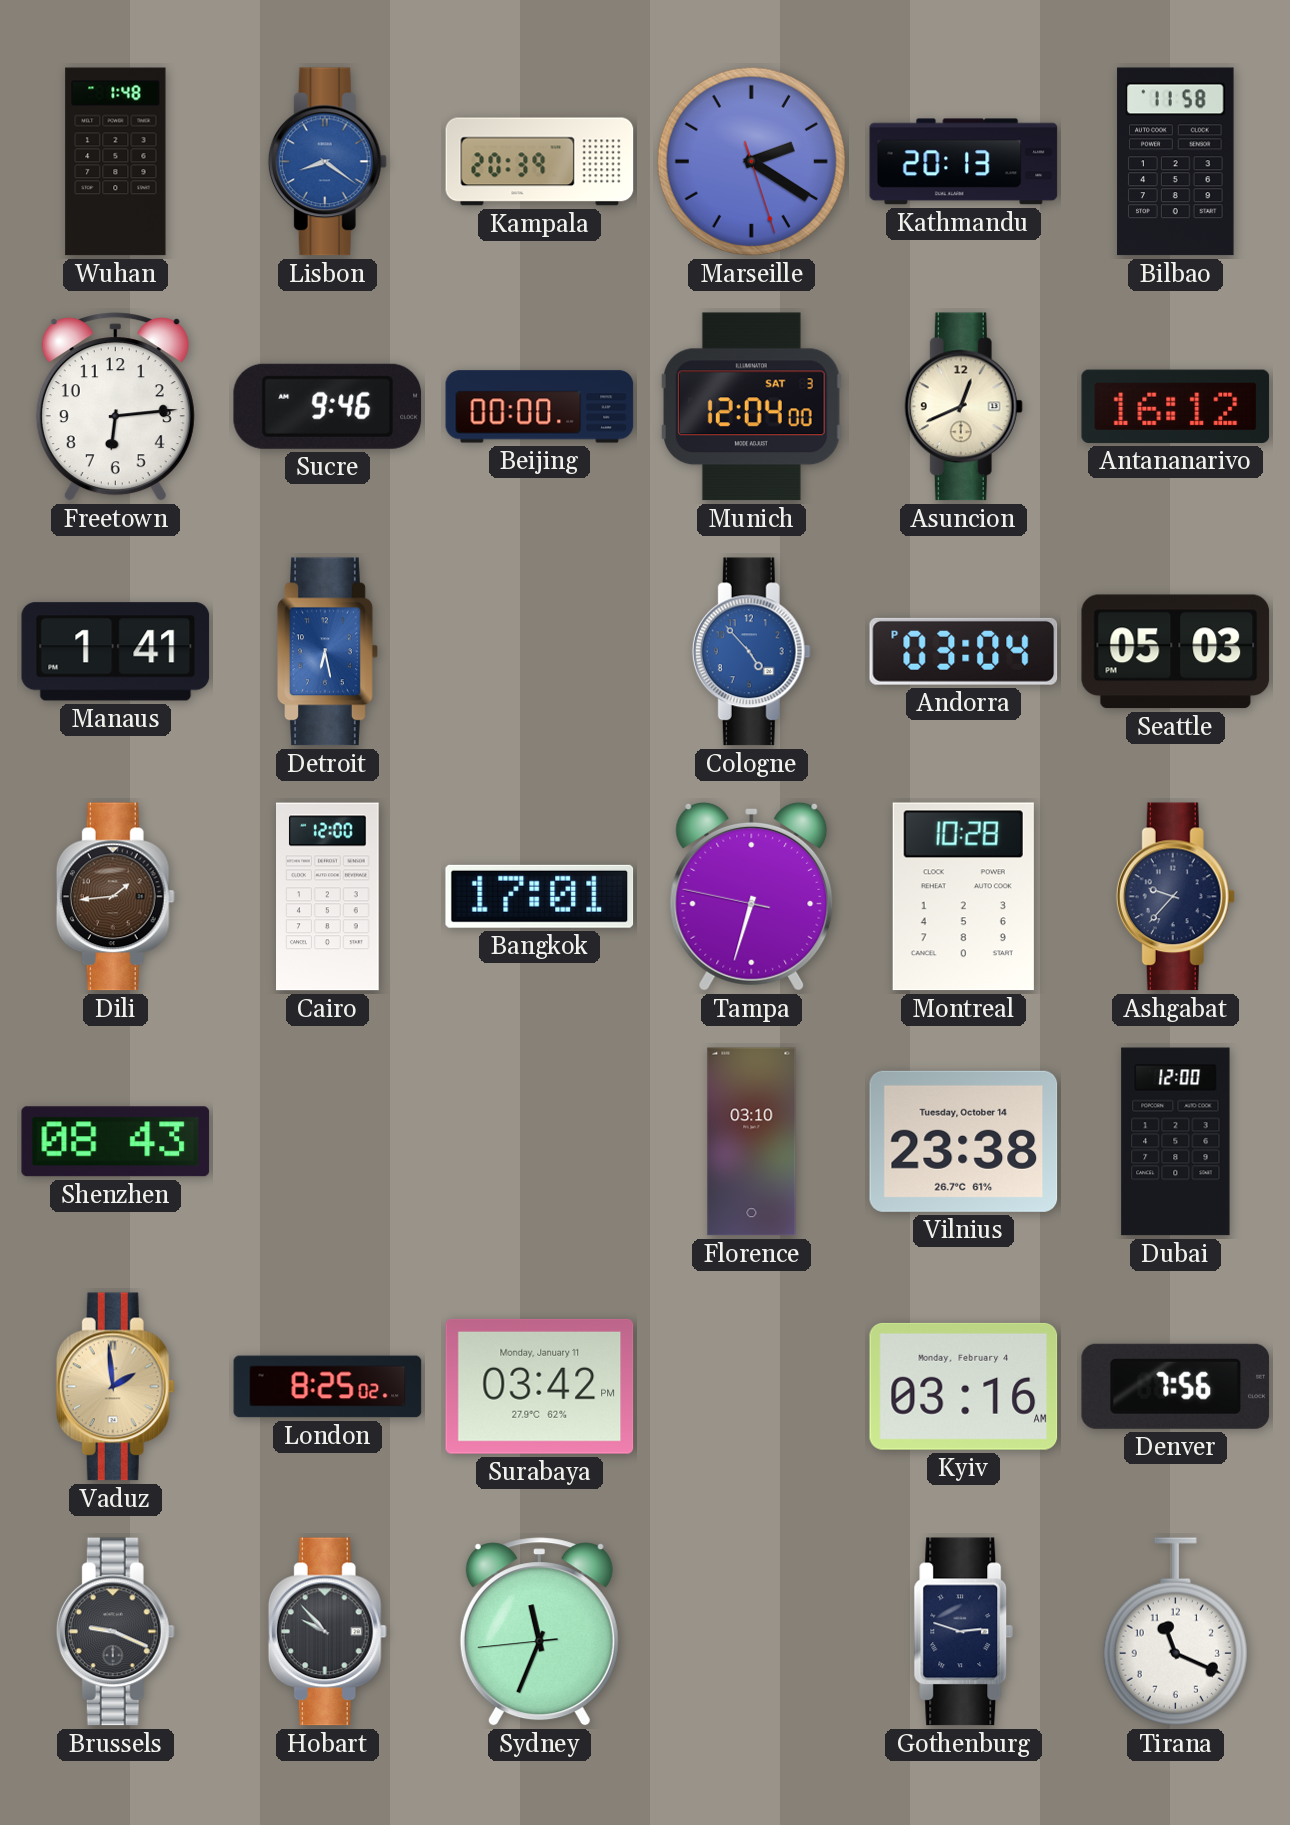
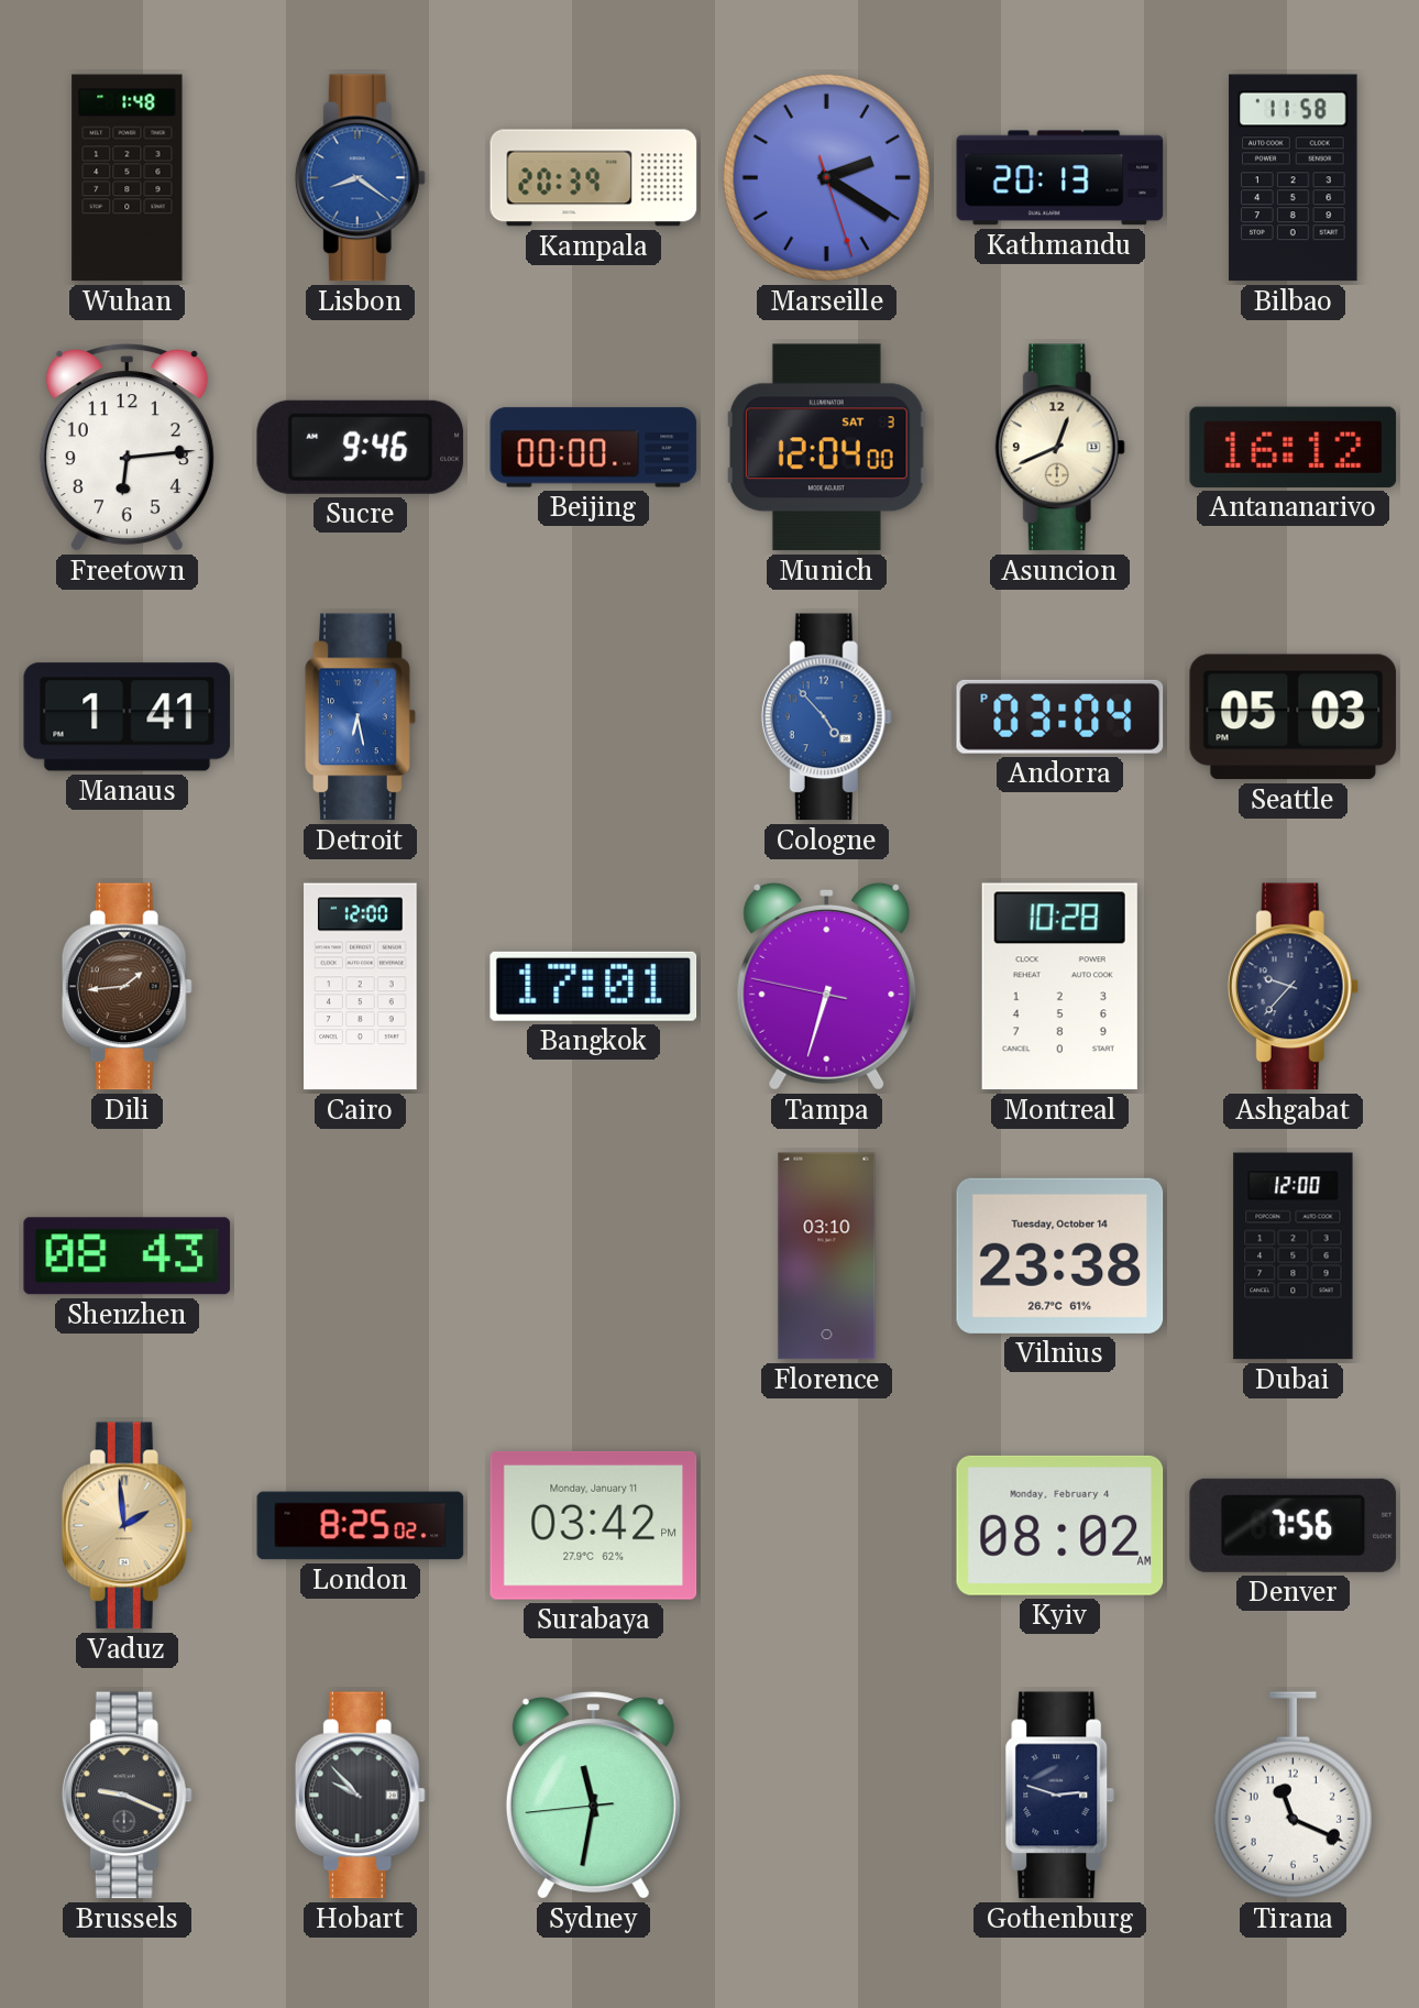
Kyiv: 03:16 -> 08:02
Sydney: 11:33 -> 11:31
